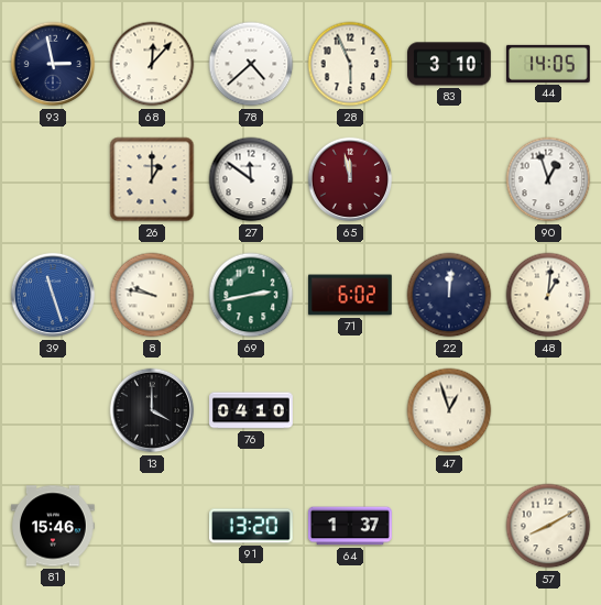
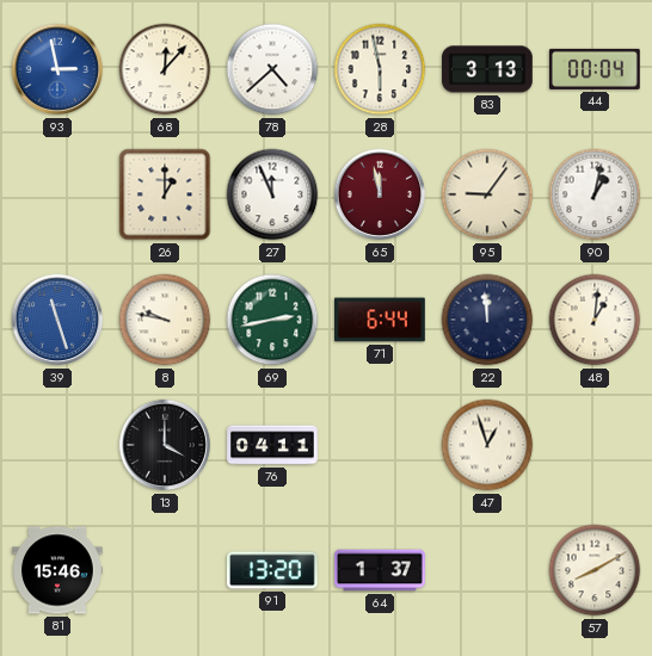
93 dial: navy -> blue
28: 5:56 -> 5:58
83: 3:10 -> 3:13
44: 14:05 -> 00:04
27: 11:51 -> 11:56
95: none -> 9:06
90: 12:57 -> 1:02
71: 6:02 -> 6:44
22: 12:01 -> 11:59
76: 04:10 -> 04:11
